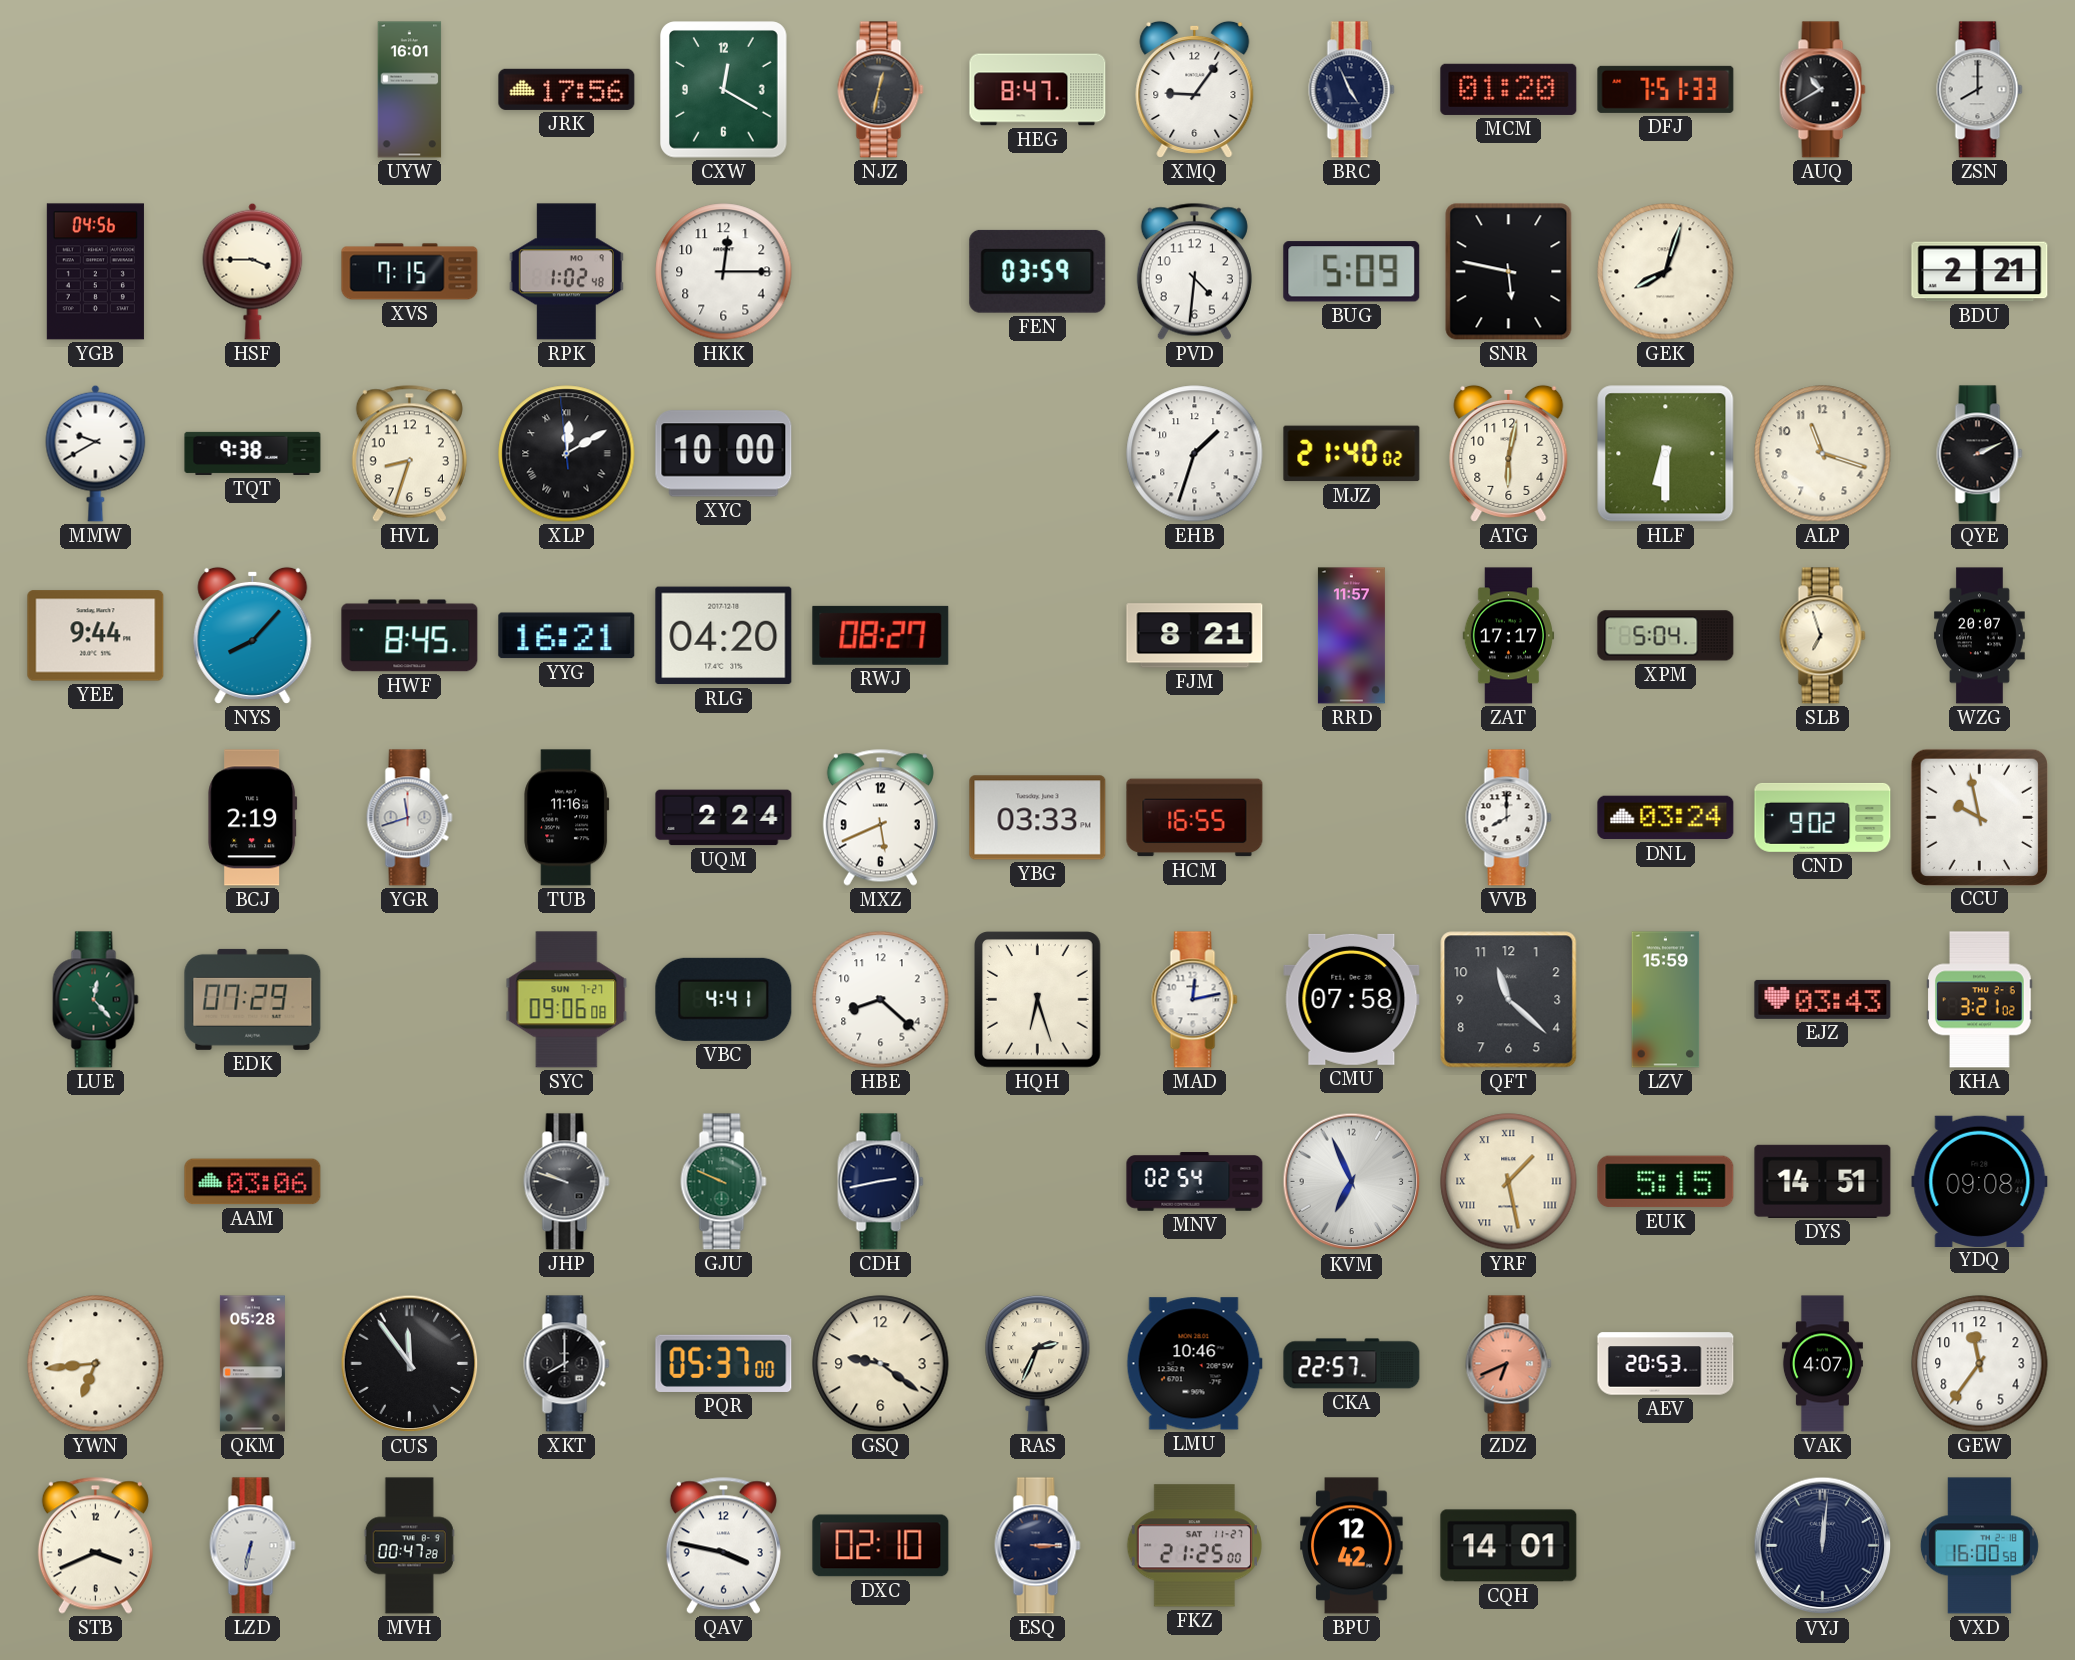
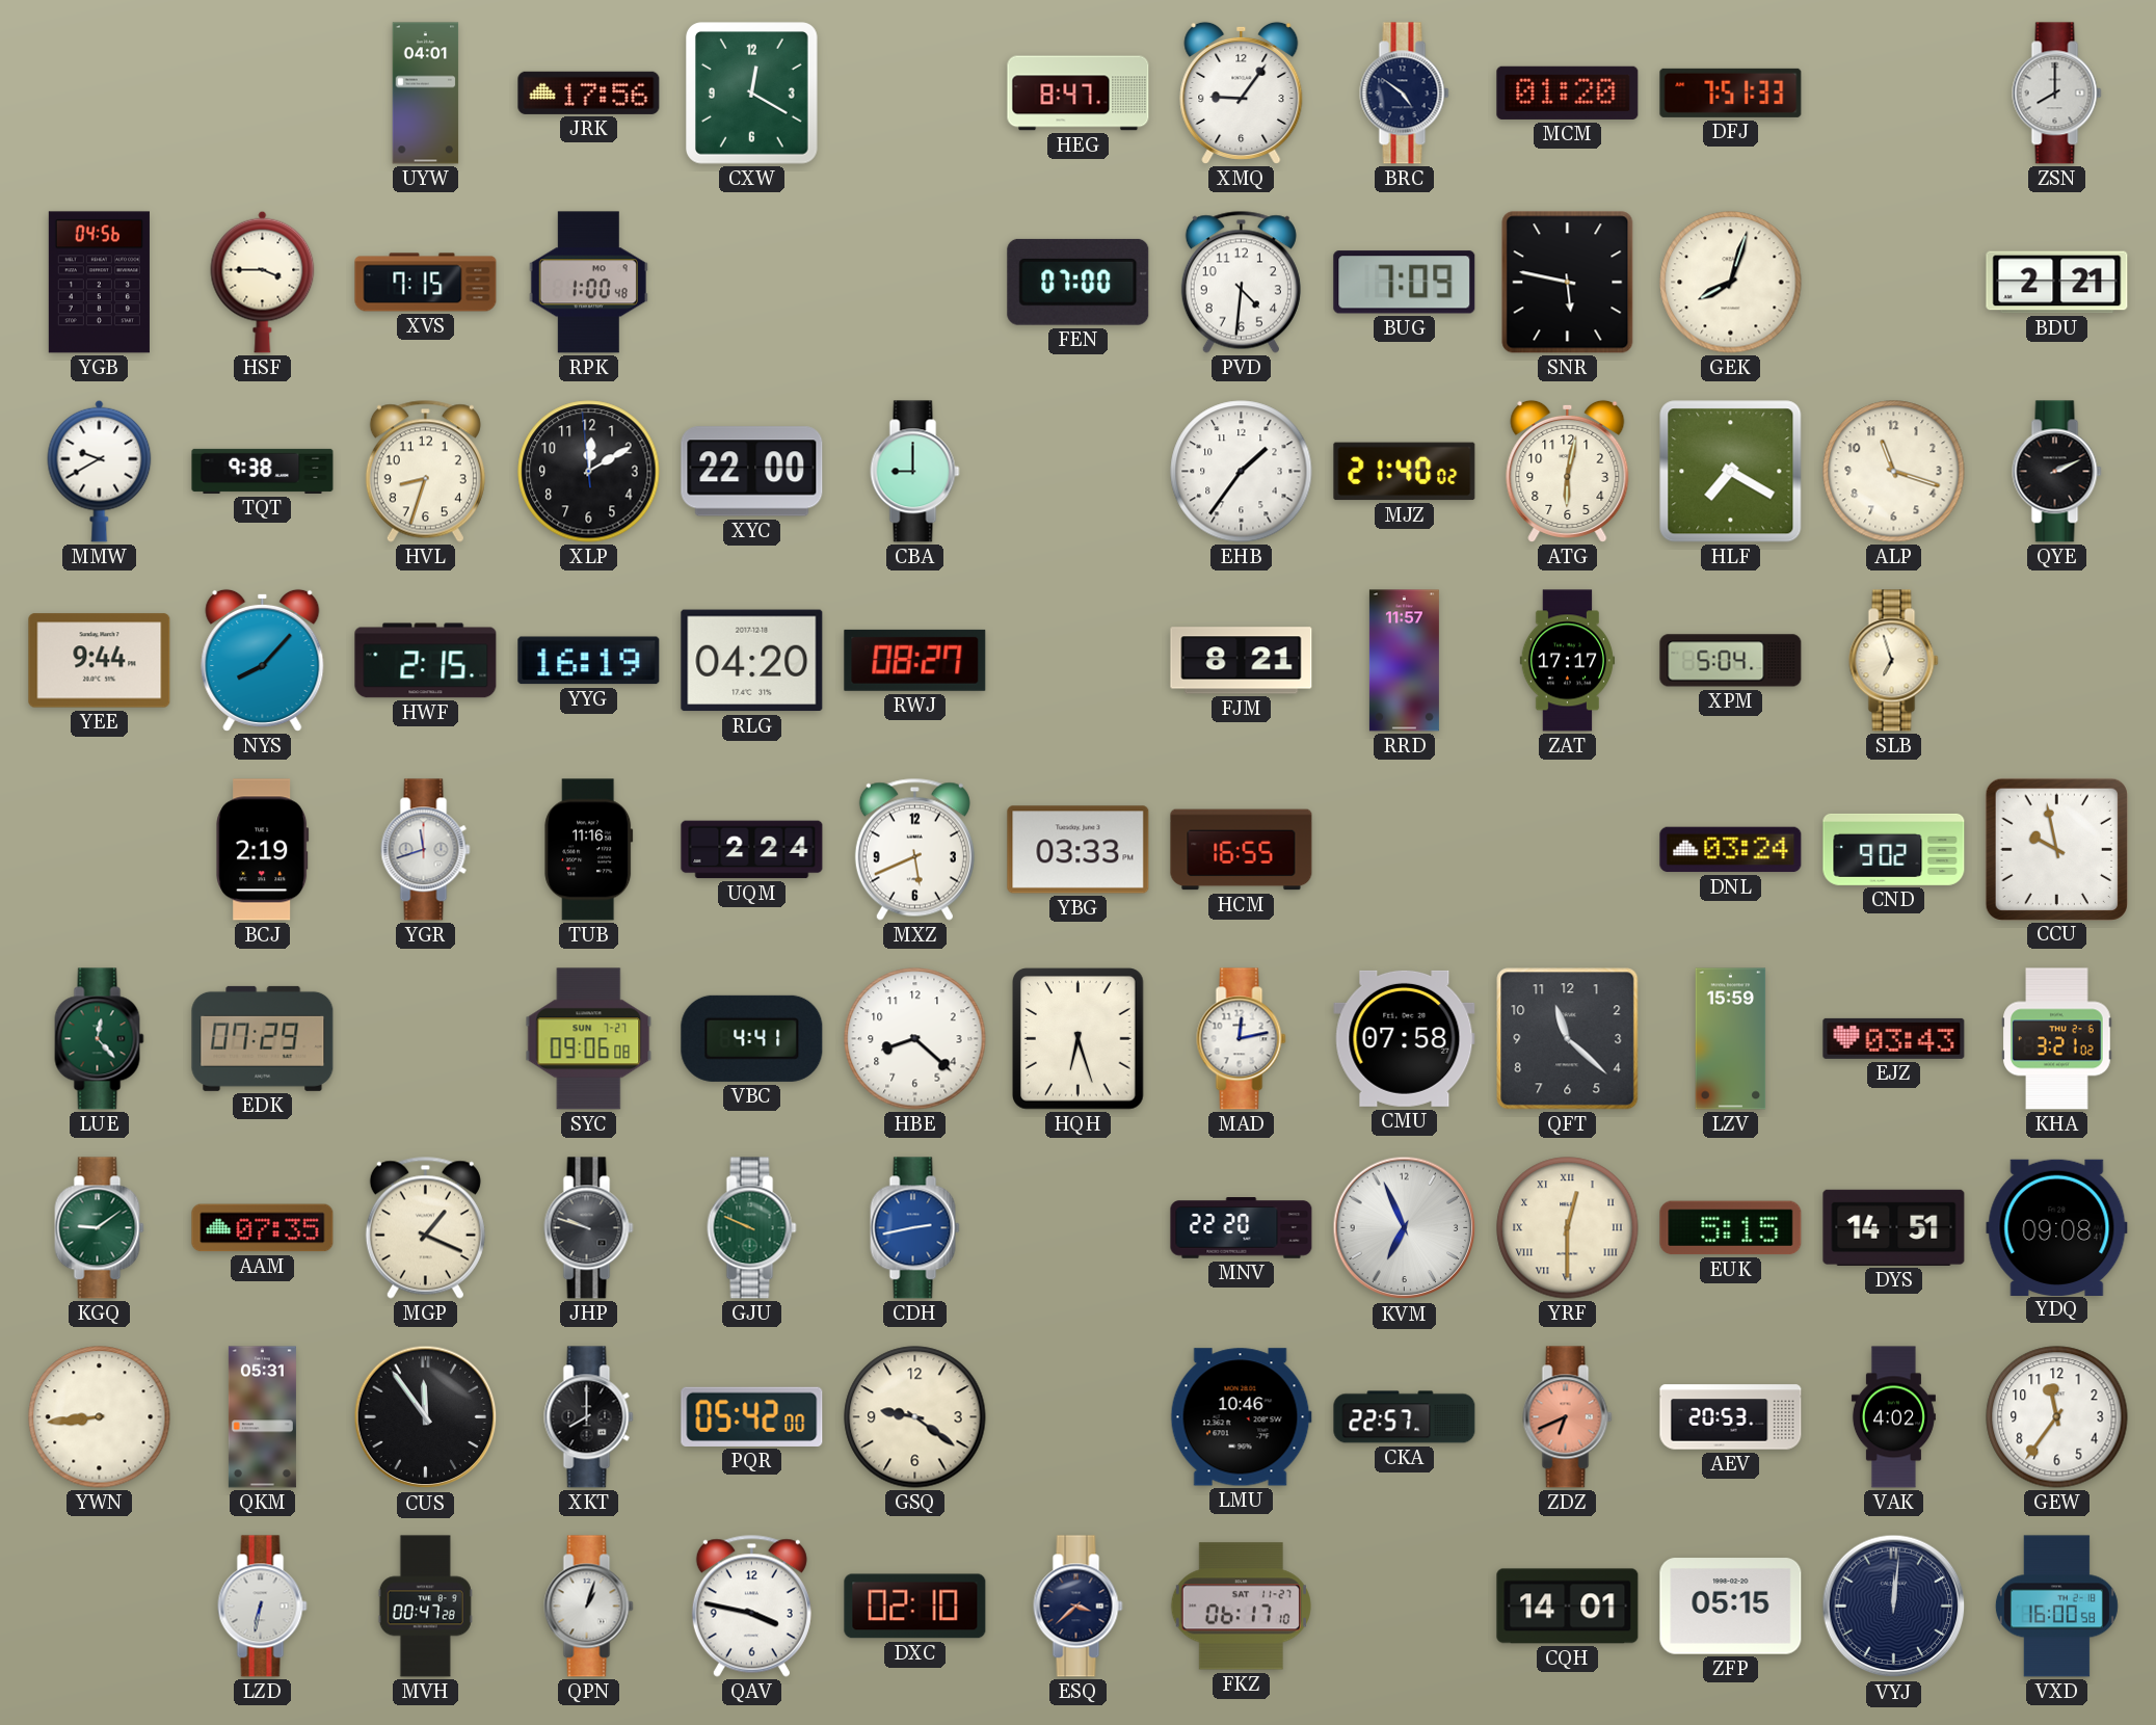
UYW: 16:01 -> 04:01
NJZ: 12:32 -> none
BRC: 4:56 -> 4:51
AUQ: 10:40 -> none
RPK: 1:02 -> 1:00
HKK: 12:15 -> none
FEN: 03:59 -> 07:00
BUG: 5:09 -> 7:09
XLP numerals: Roman -> Arabic
XYC: 10:00 -> 22:00
CBA: none -> 9:00
EHB: 1:33 -> 1:36
HLF: 6:30 -> 7:20
HWF: 8:45 -> 2:15
YYG: 16:21 -> 16:19
WZG: 20:07 -> none
VVB: 8:00 -> none
KGQ: none -> 9:09
AAM: 03:06 -> 07:35
MGP: none -> 1:19
CDH dial: navy -> blue
MNV: 02:54 -> 22:20
YRF: 1:28 -> 12:30
YWN: 6:44 -> 8:44
QKM: 05:28 -> 05:31
PQR: 05:37 -> 05:42
RAS: 2:34 -> none
VAK: 4:07 -> 4:02
STB: 3:41 -> none
QPN: none -> 1:03
ESQ: 3:15 -> 3:38
FKZ: 21:25 -> 06:17
BPU: 12:42 -> none
ZFP: none -> 05:15
